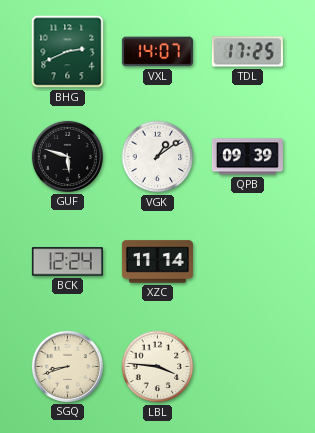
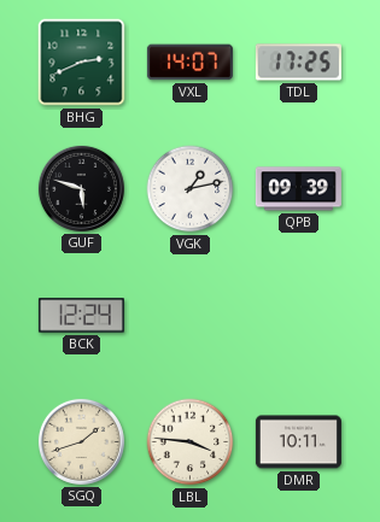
VGK: 1:09 -> 1:13
XZC: 11:14 -> none
SGQ: 8:42 -> 1:42
DMR: none -> 10:11
